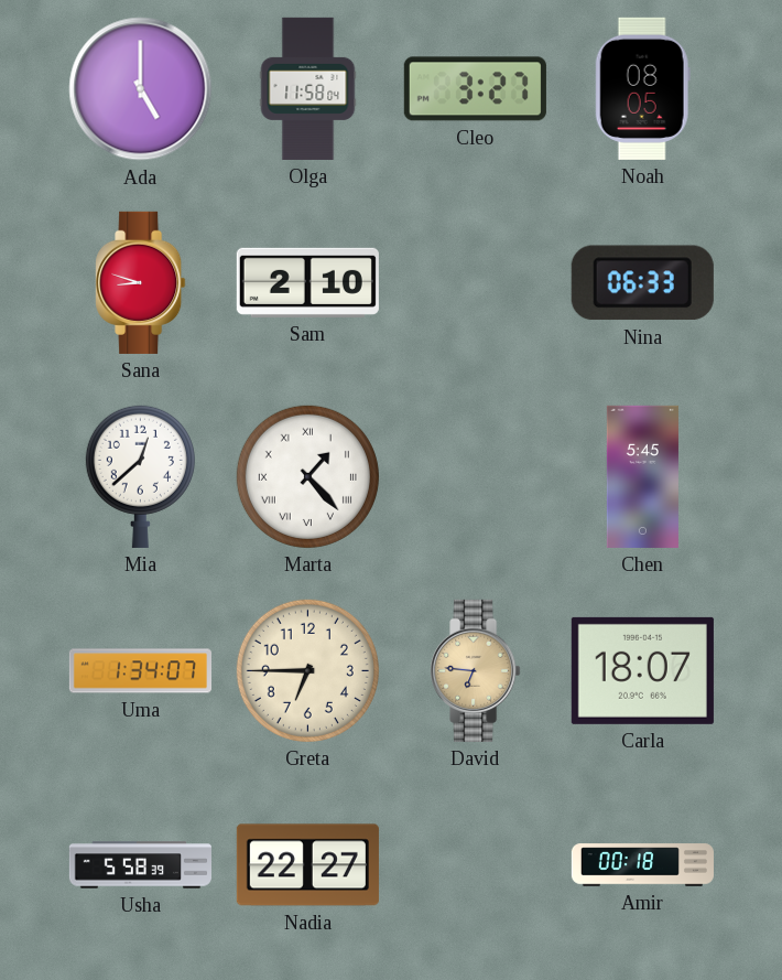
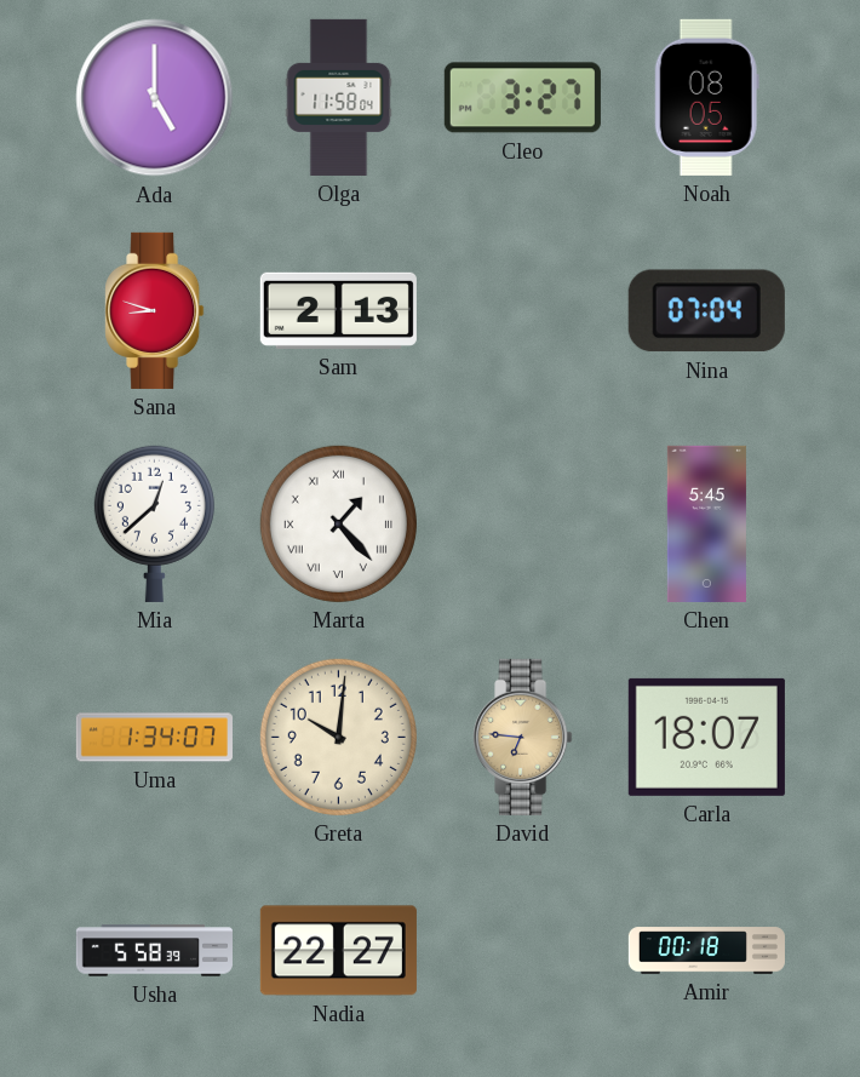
Sam: 2:10 -> 2:13
Nina: 06:33 -> 07:04
Greta: 6:45 -> 10:01
